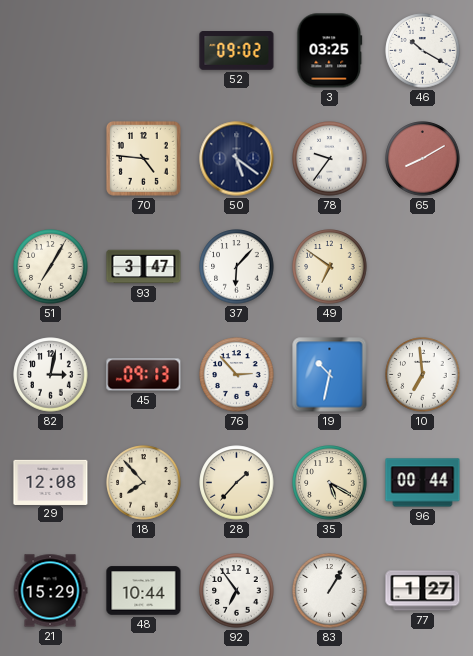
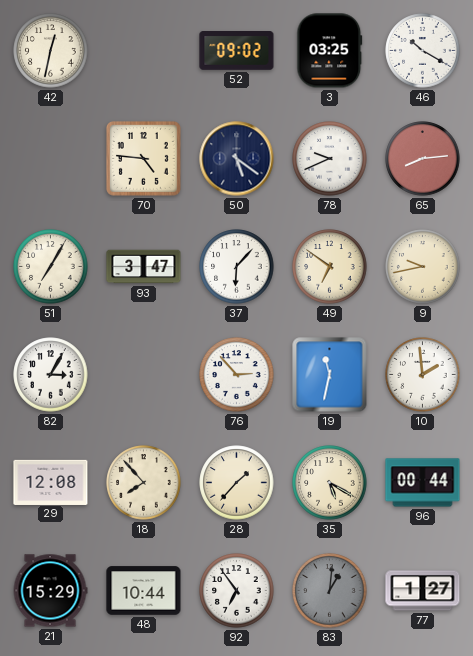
42: none -> 12:32
78: 9:36 -> 9:41
65: 8:10 -> 8:14
9: none -> 9:43
82: 3:02 -> 3:05
45: 09:13 -> none
19: 10:32 -> 11:32
10: 6:59 -> 1:59
83: 1:05 -> 1:01
83 dial: white -> grey
